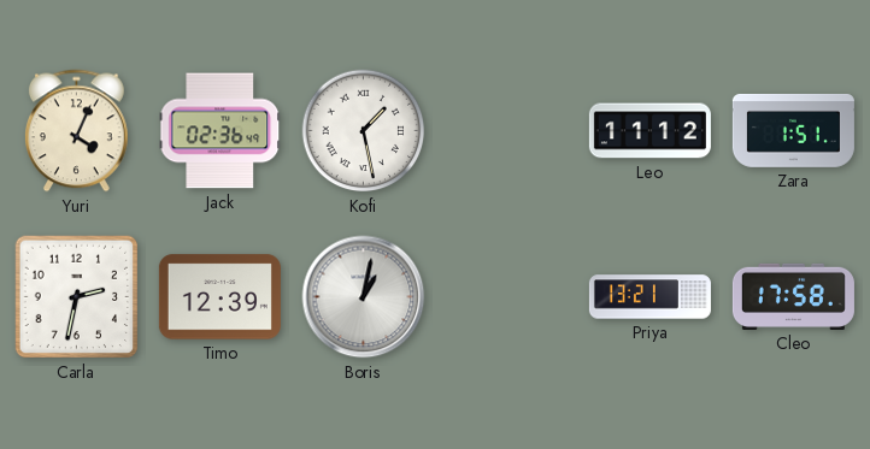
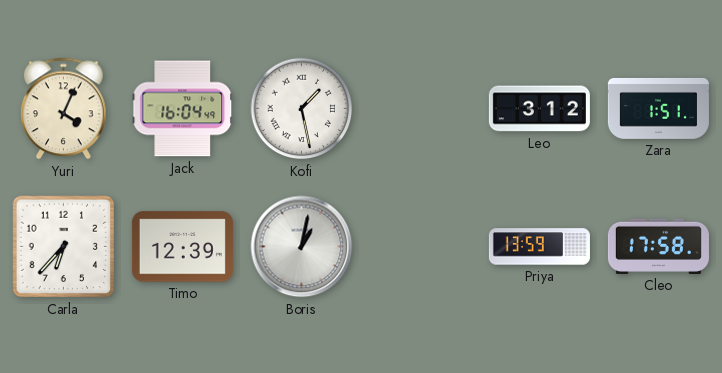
Jack: 02:36 -> 16:04
Leo: 11:12 -> 3:12
Carla: 2:32 -> 6:37
Priya: 13:21 -> 13:59
